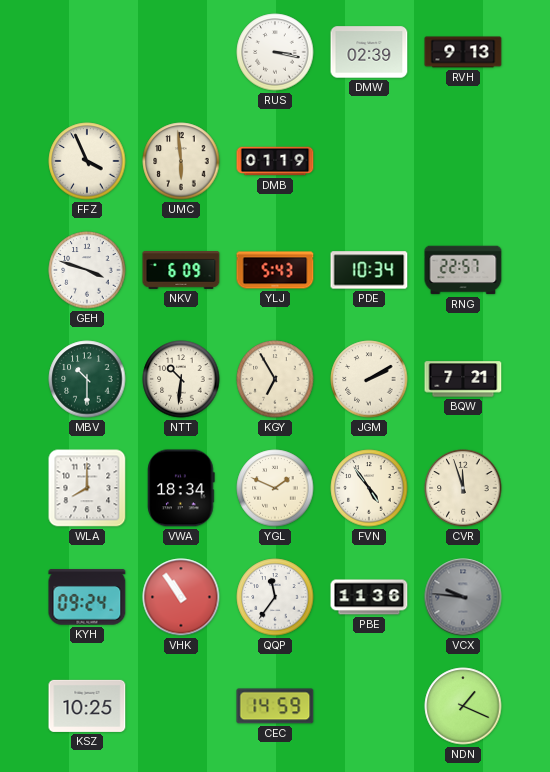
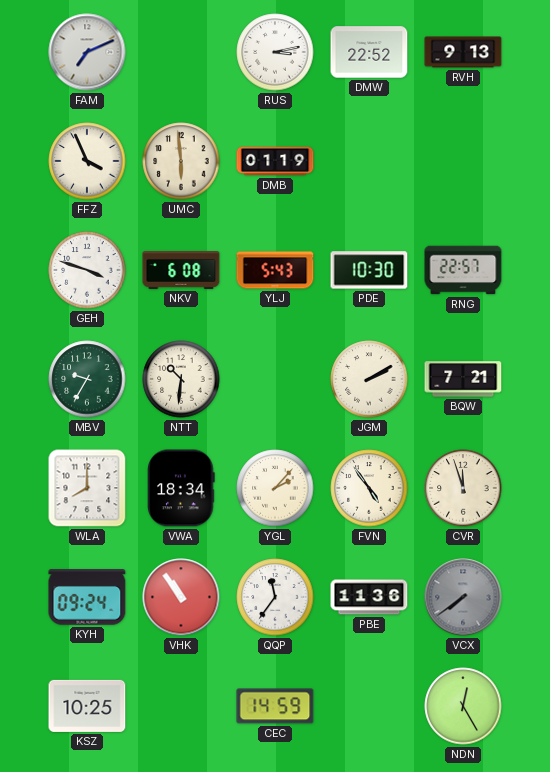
FAM: none -> 7:11
RUS: 3:17 -> 3:13
DMW: 02:39 -> 22:52
NKV: 6:09 -> 6:08
PDE: 10:34 -> 10:30
MBV: 10:30 -> 9:35
KGY: 6:55 -> none
YGL: 1:49 -> 2:07
VCX: 9:46 -> 7:39
NDN: 1:19 -> 12:25
